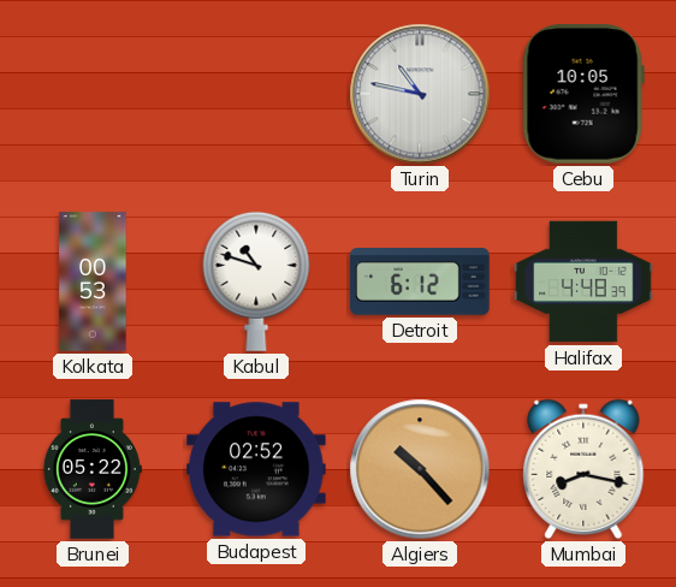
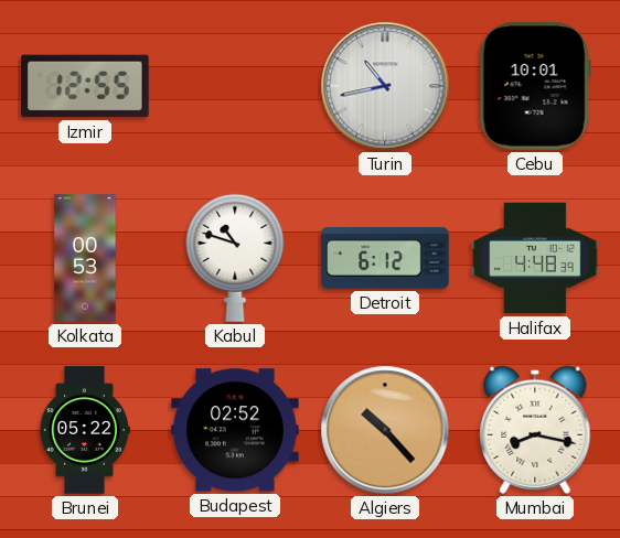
Izmir: none -> 12:55
Turin: 10:47 -> 10:43
Cebu: 10:05 -> 10:01
